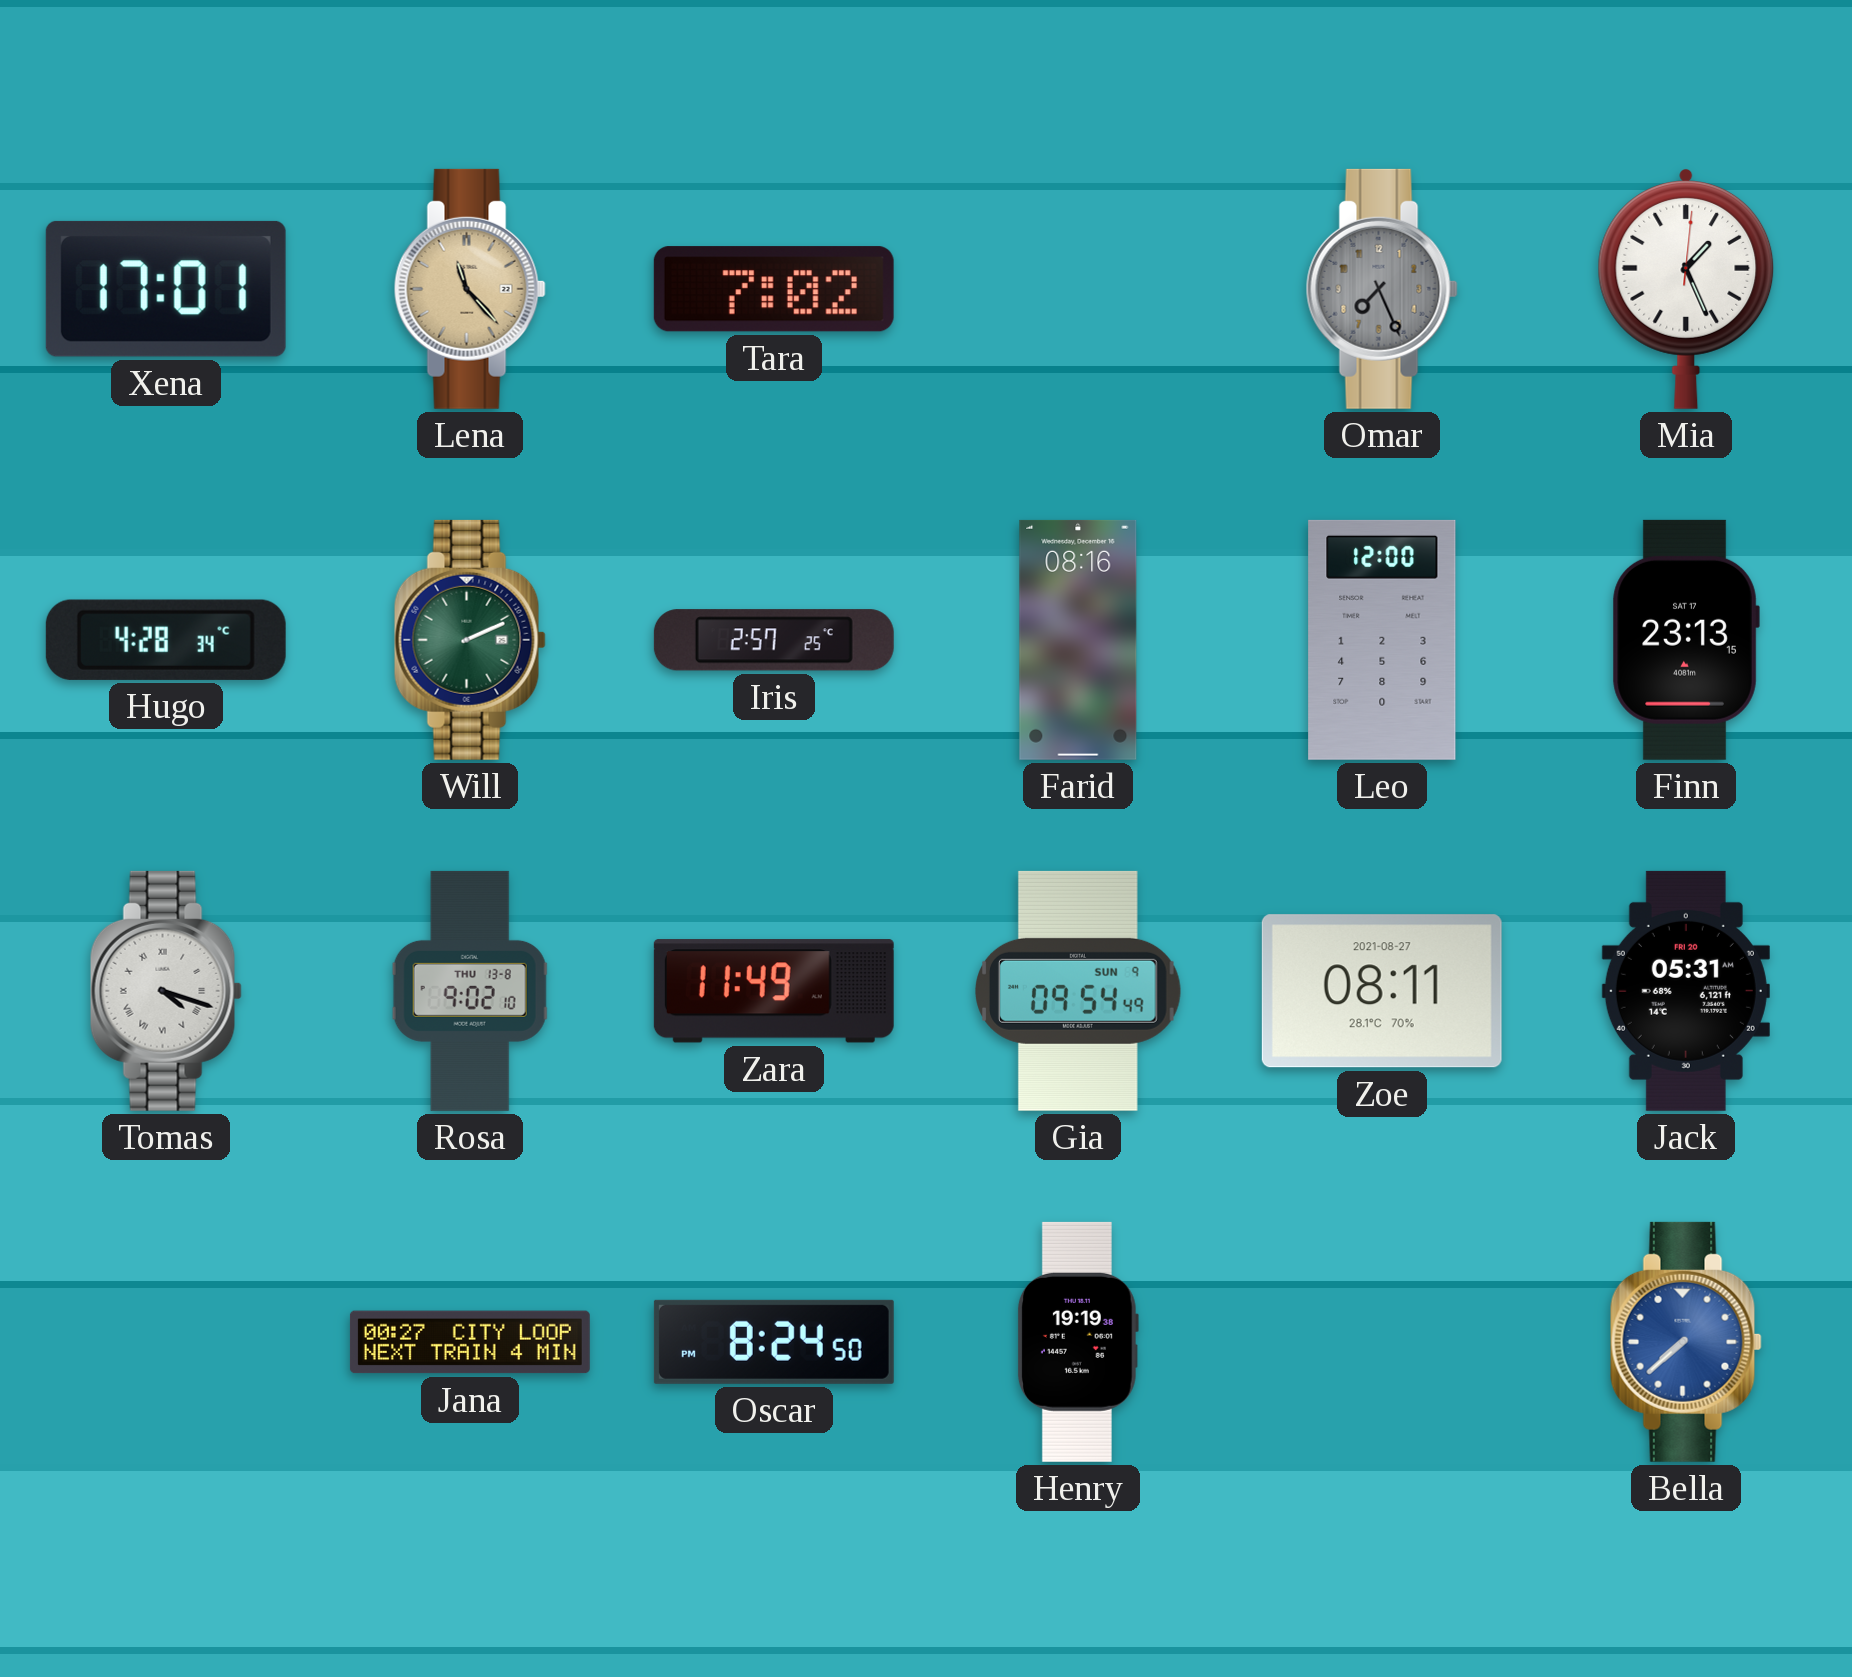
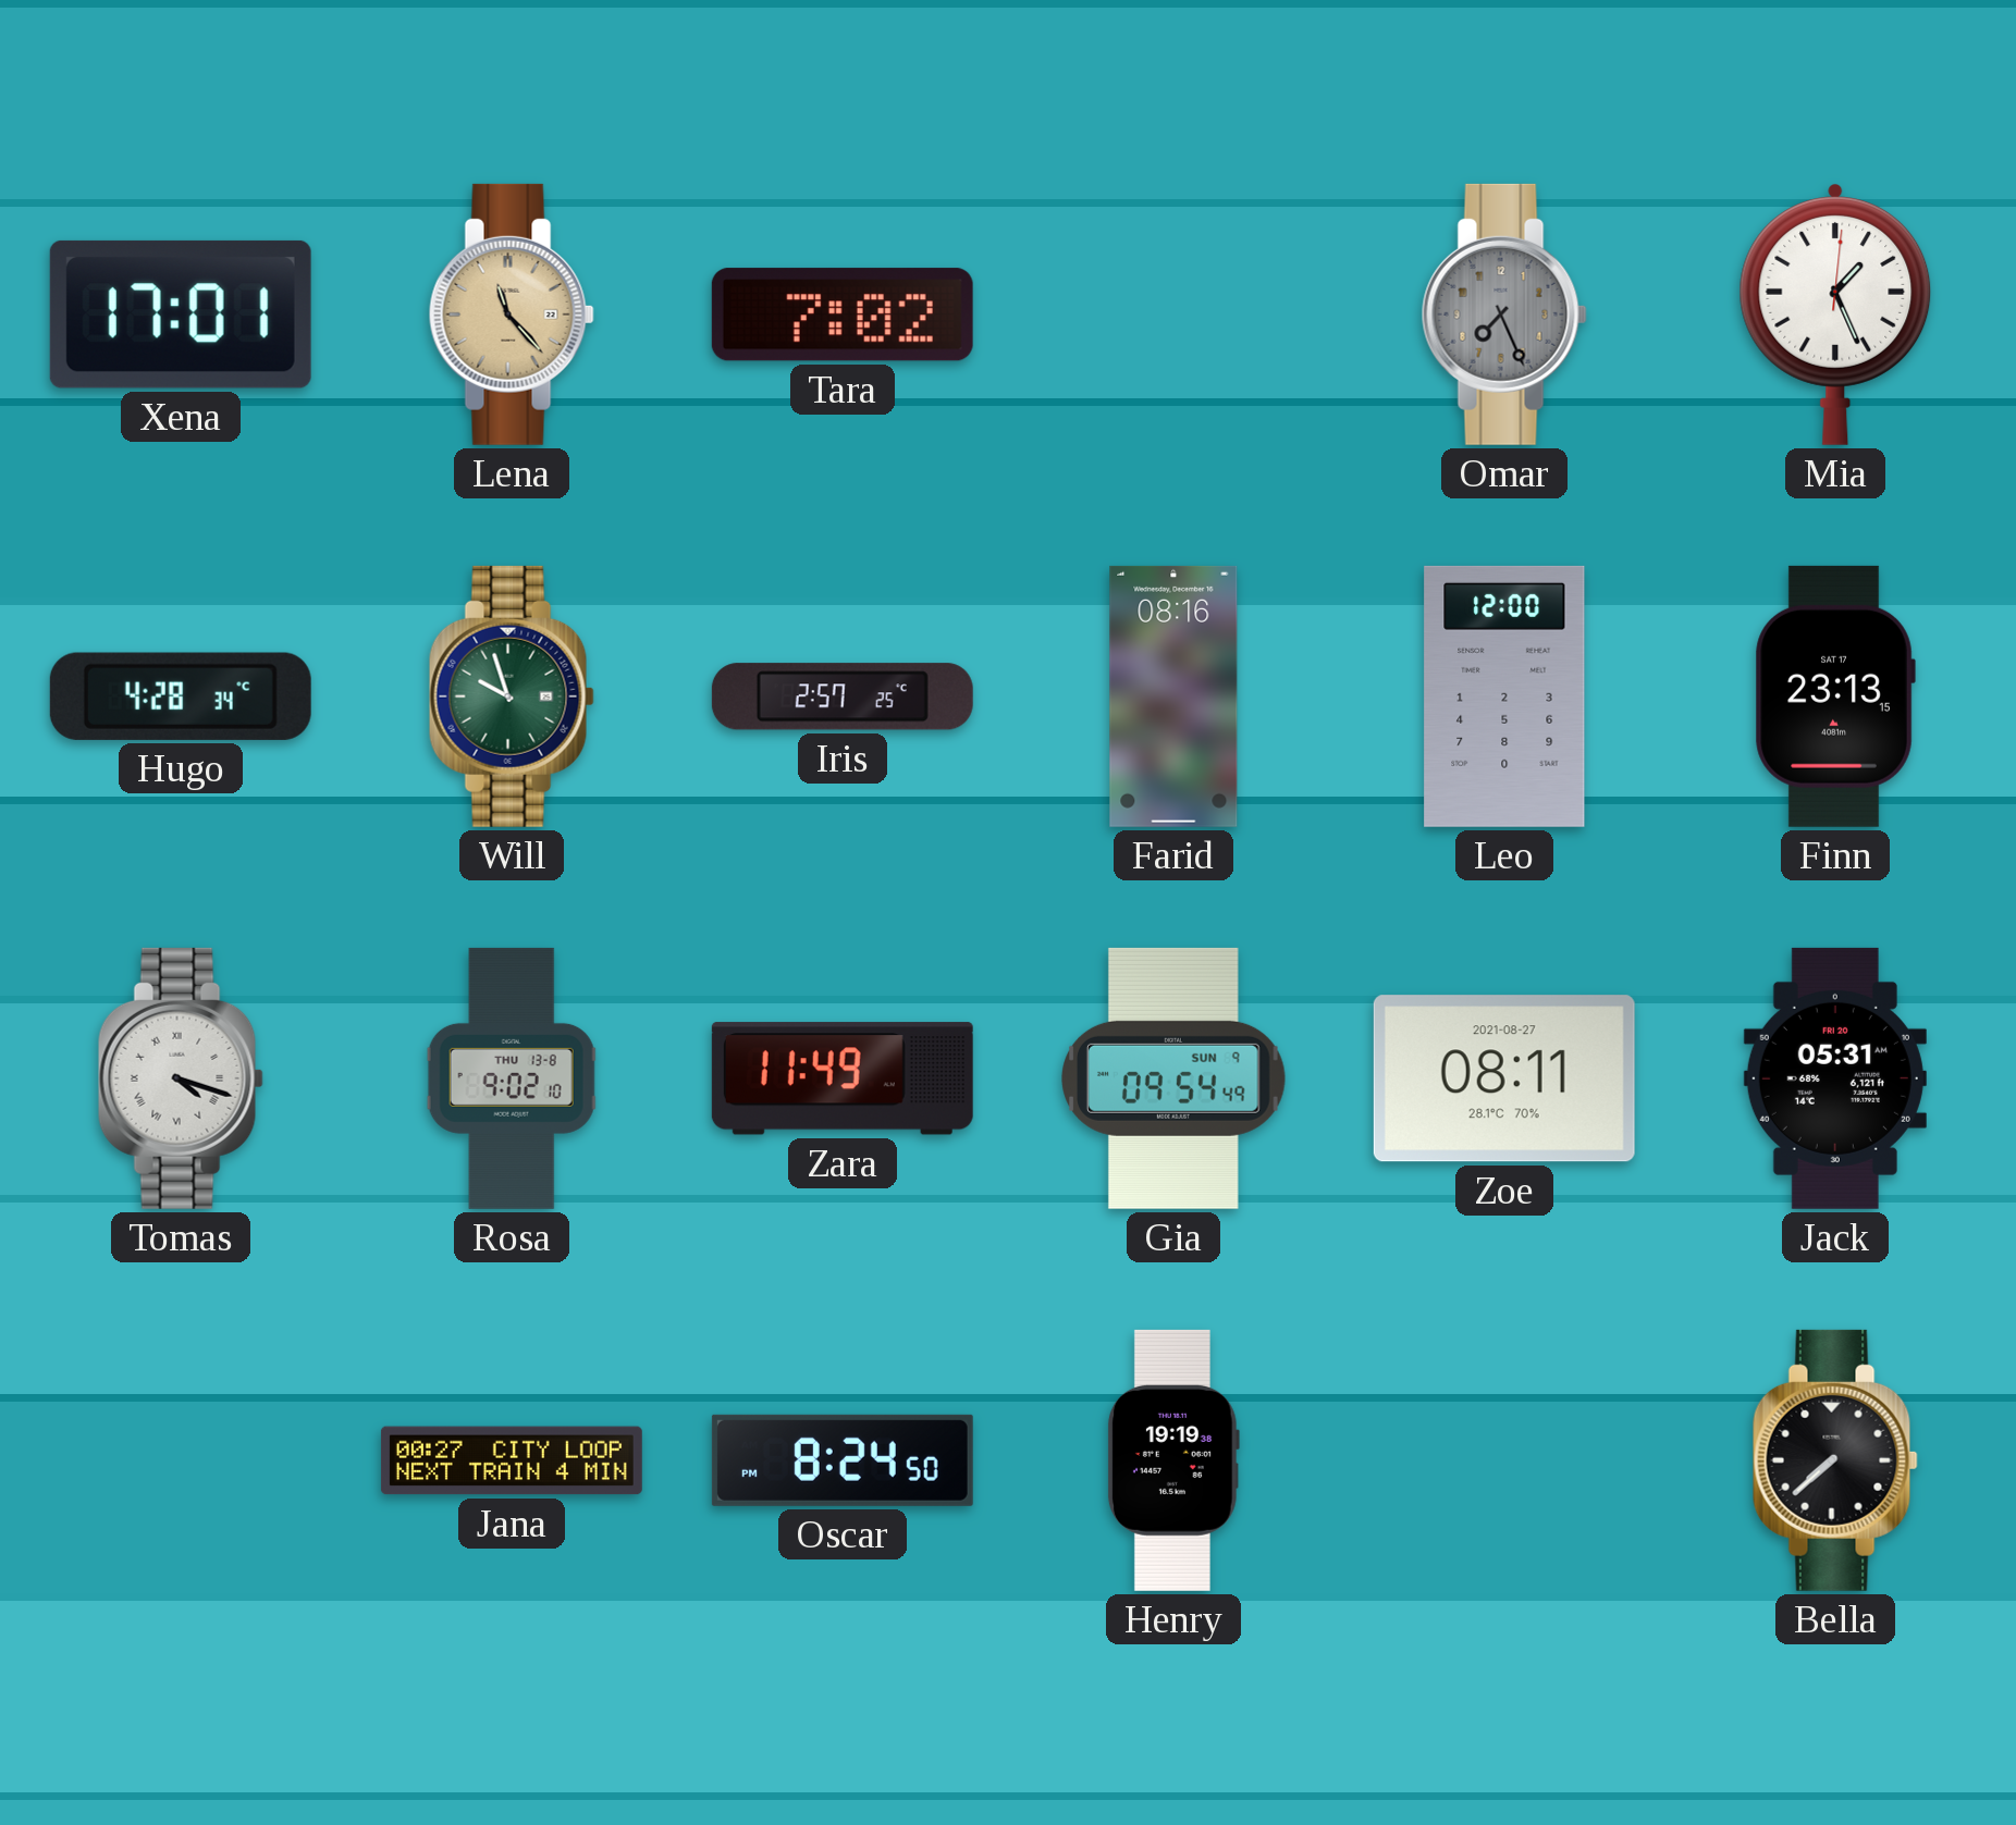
Will: 2:11 -> 9:57
Bella dial: blue -> black
